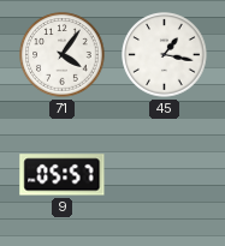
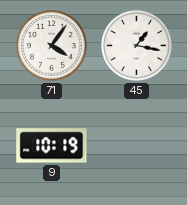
9: 05:57 -> 10:19
